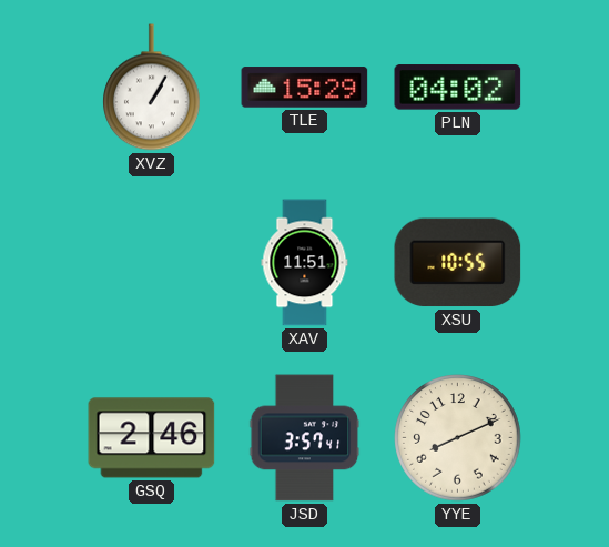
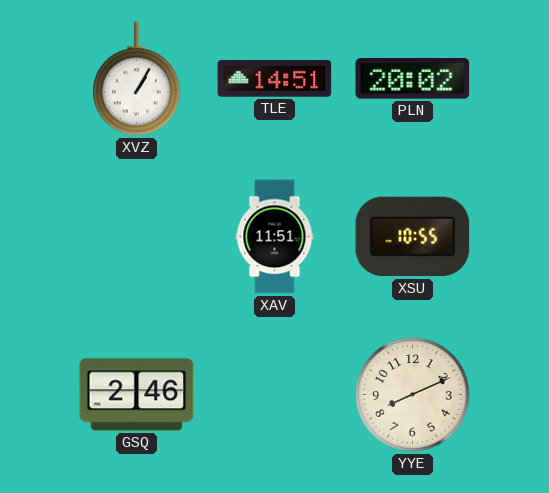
TLE: 15:29 -> 14:51
PLN: 04:02 -> 20:02
JSD: 3:57 -> none
